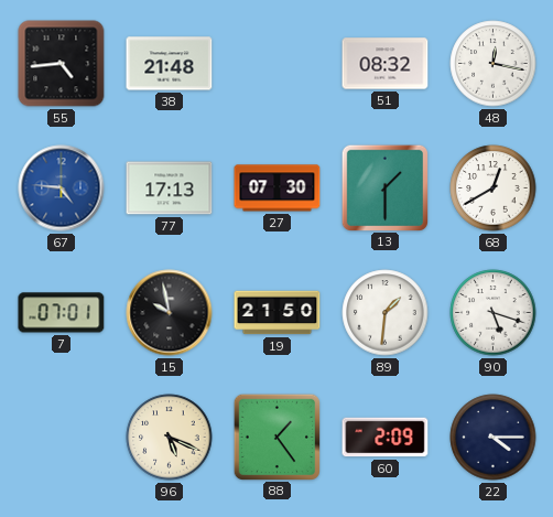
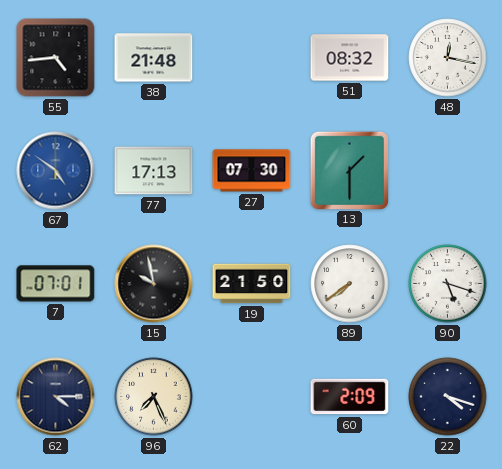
67: 4:46 -> 4:51
68: 12:40 -> none
89: 1:31 -> 7:39
62: none -> 4:15
96: 5:19 -> 7:26
88: 1:24 -> none
22: 4:15 -> 4:18
